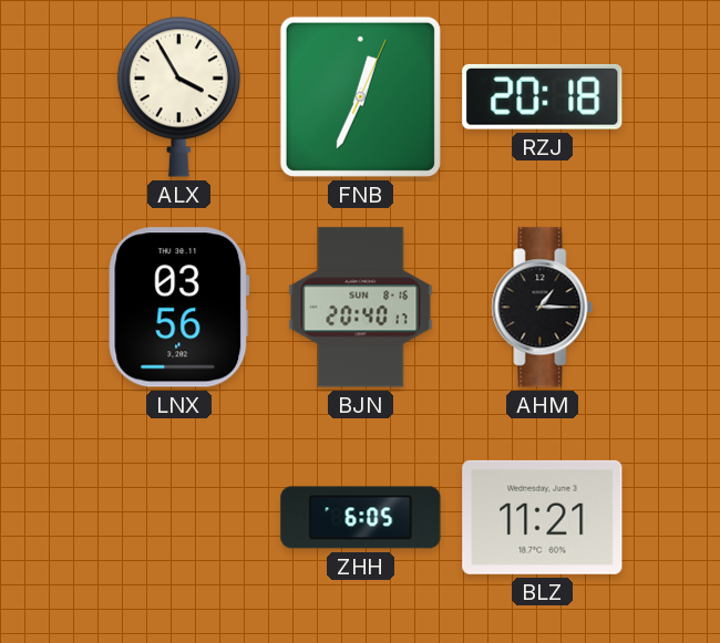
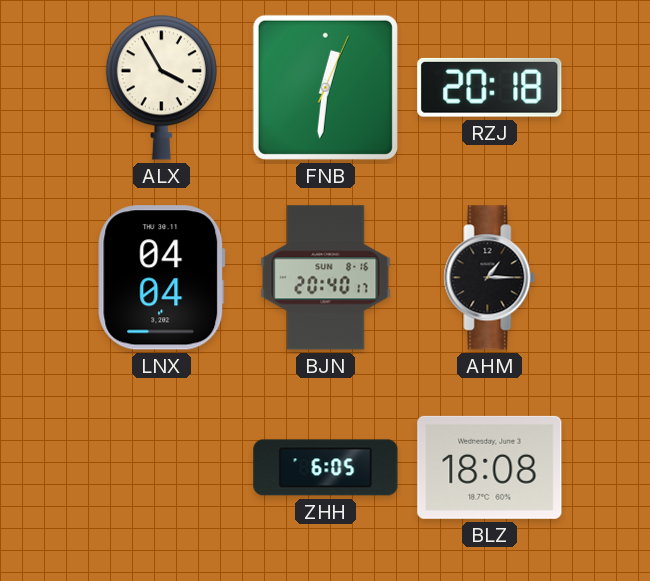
FNB: 12:34 -> 12:31
LNX: 03:56 -> 04:04
BLZ: 11:21 -> 18:08
